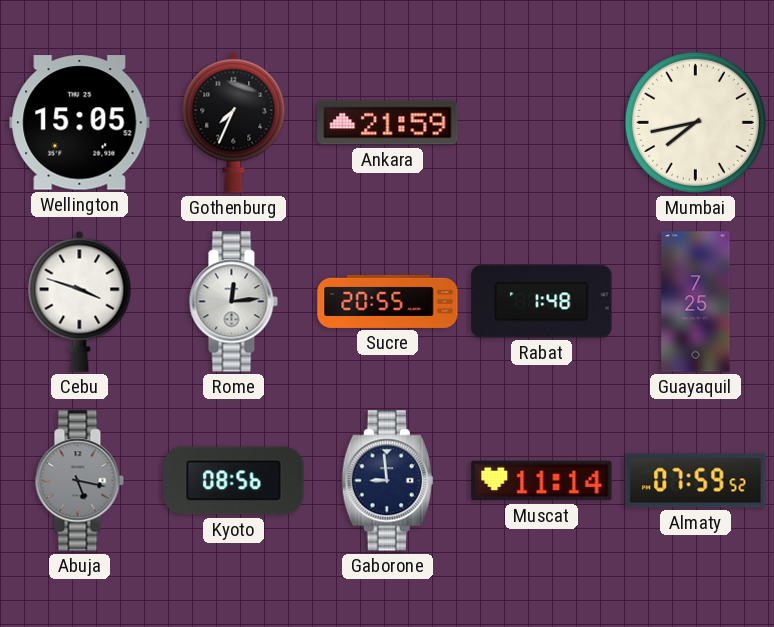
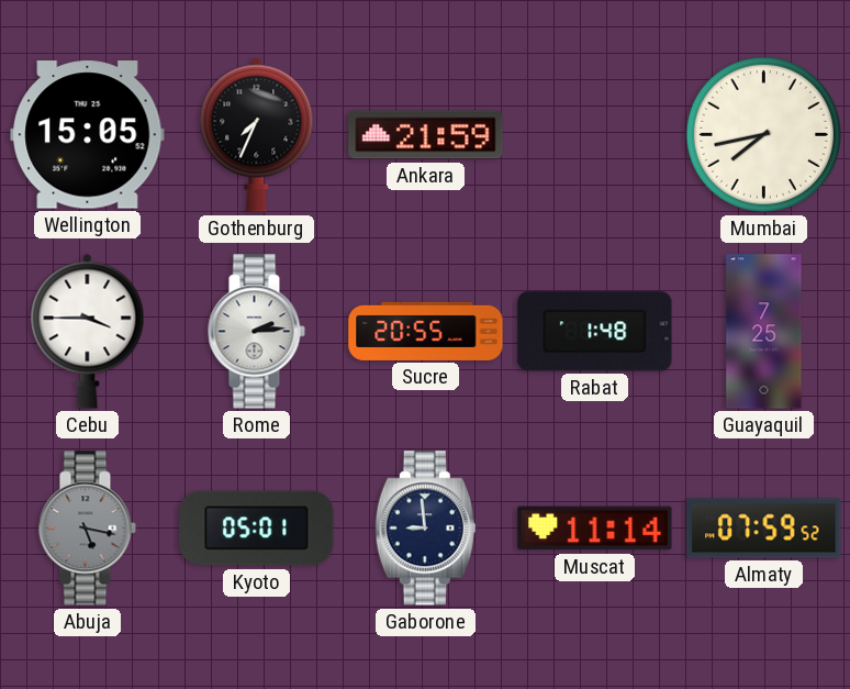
Cebu: 3:48 -> 3:45
Rome: 12:14 -> 2:14
Kyoto: 08:56 -> 05:01
